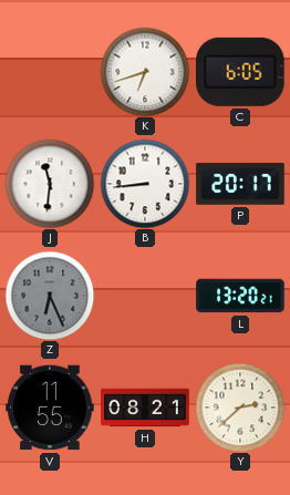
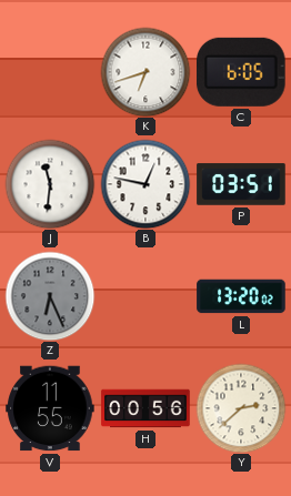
B: 8:44 -> 12:47
P: 20:17 -> 03:51
L: 13:20:21 -> 13:20:02
H: 08:21 -> 00:56
